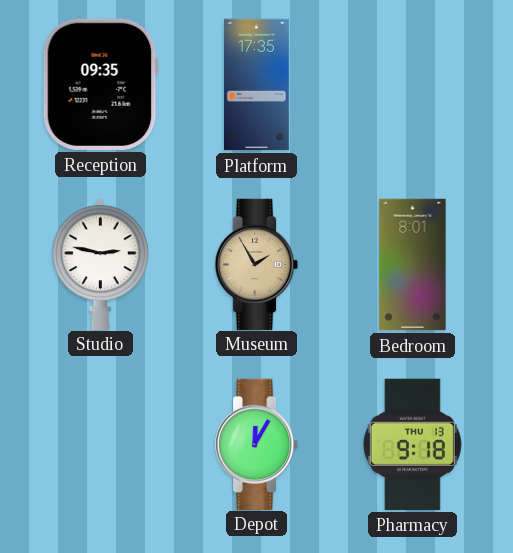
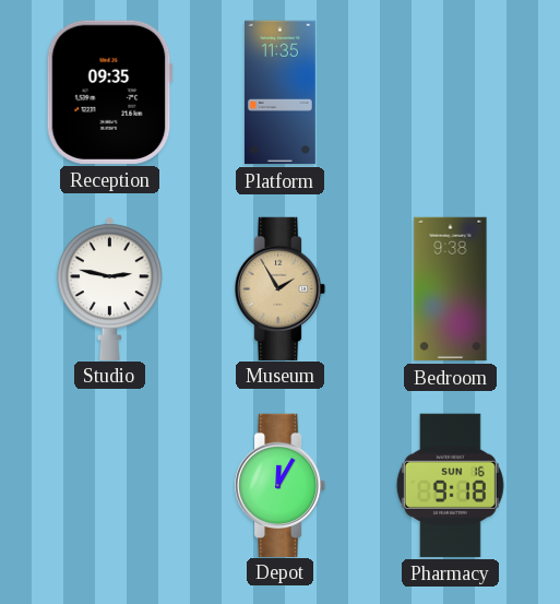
Platform: 17:35 -> 11:35
Bedroom: 8:01 -> 9:38
Pharmacy date: THU 13 -> SUN 16
